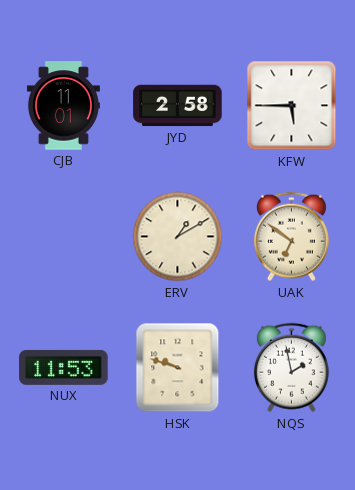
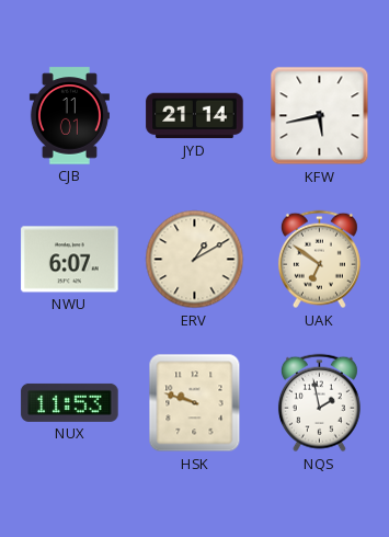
JYD: 2:58 -> 21:14
KFW: 5:45 -> 5:43
NWU: none -> 6:07
